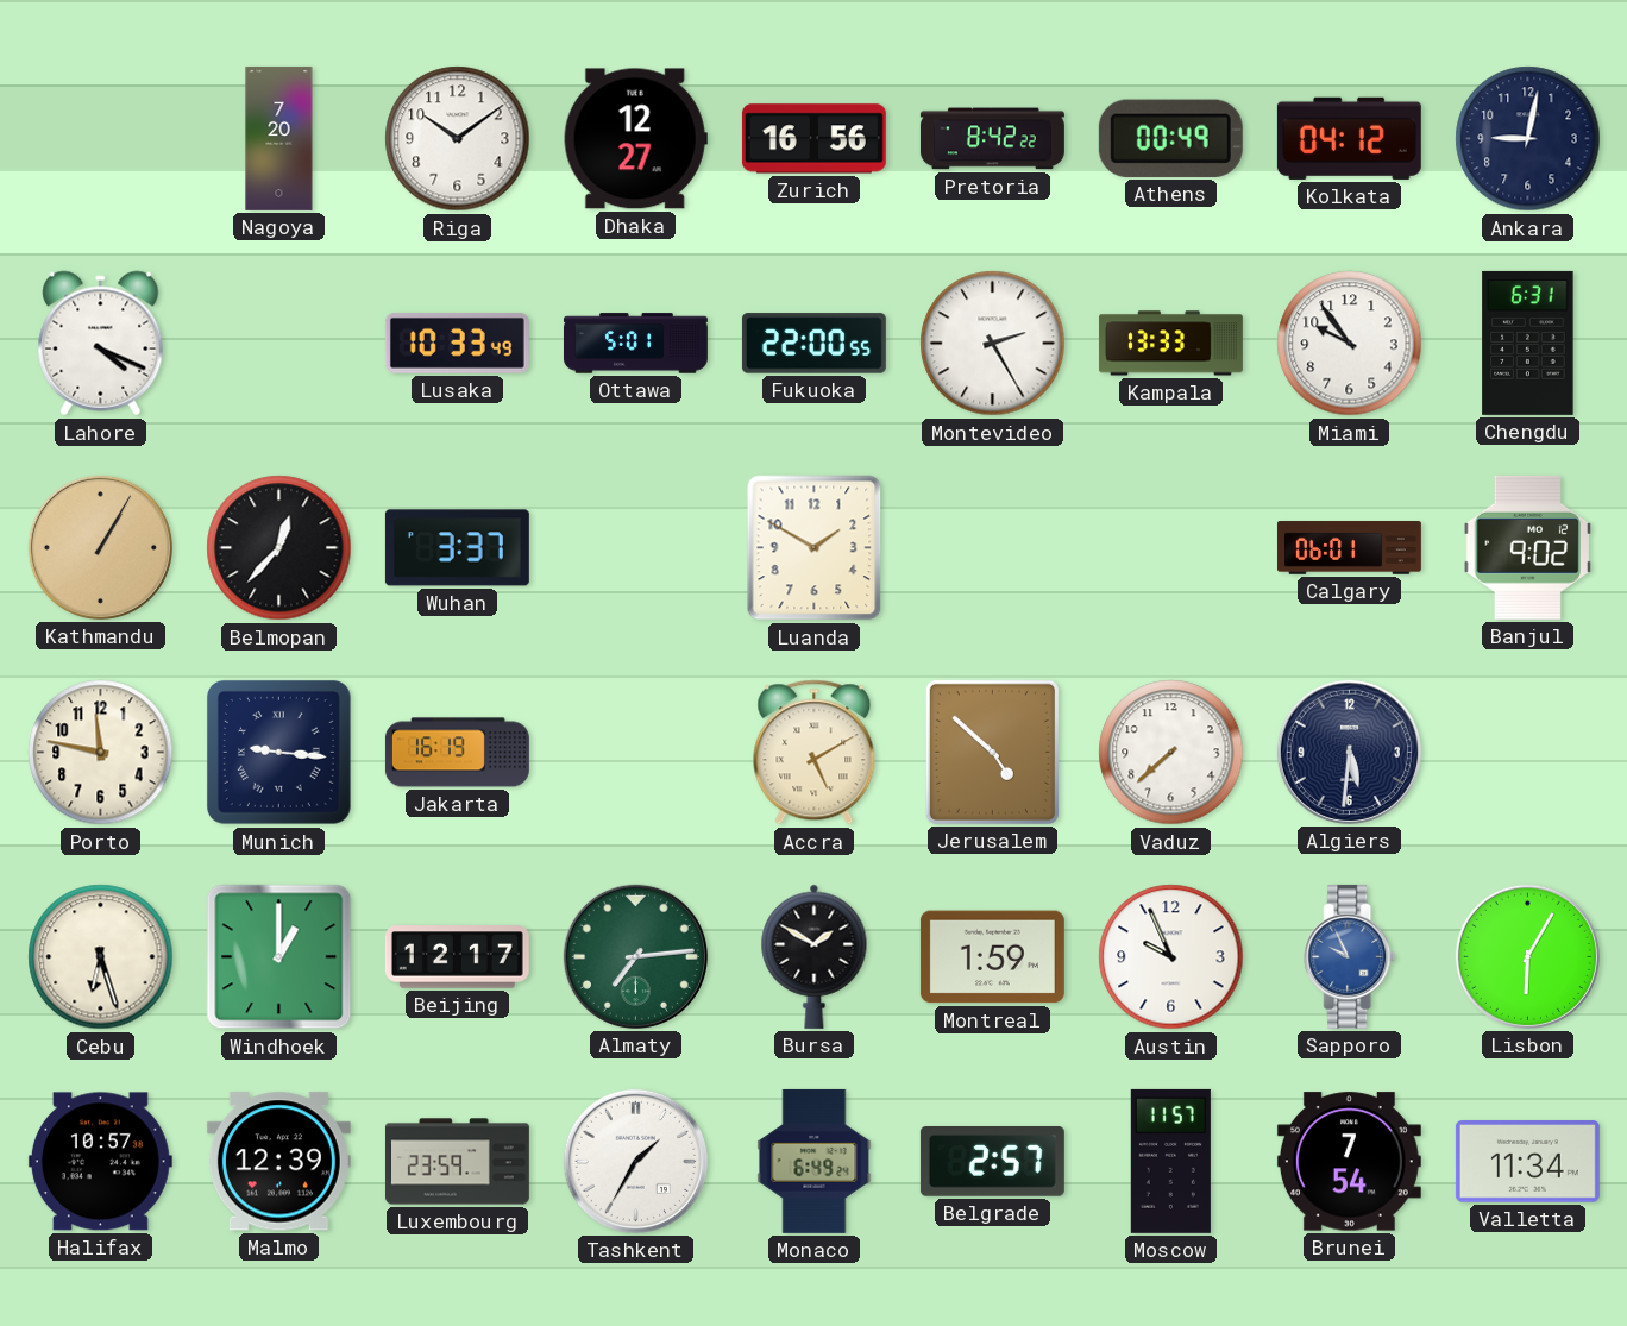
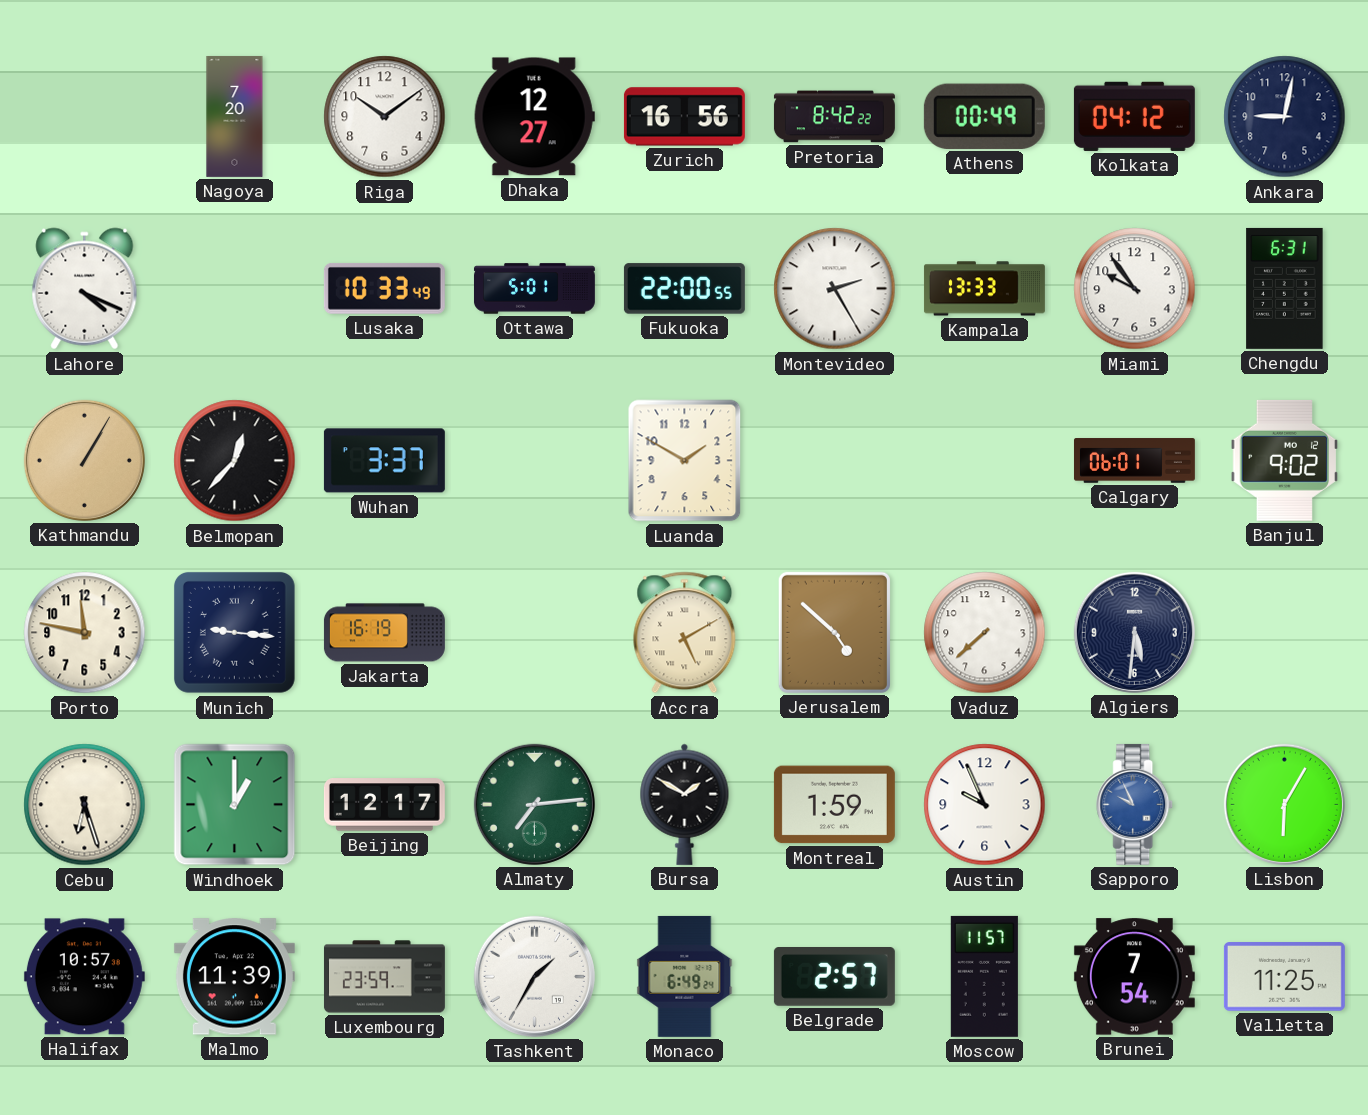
Malmo: 12:39 -> 11:39
Valletta: 11:34 -> 11:25
